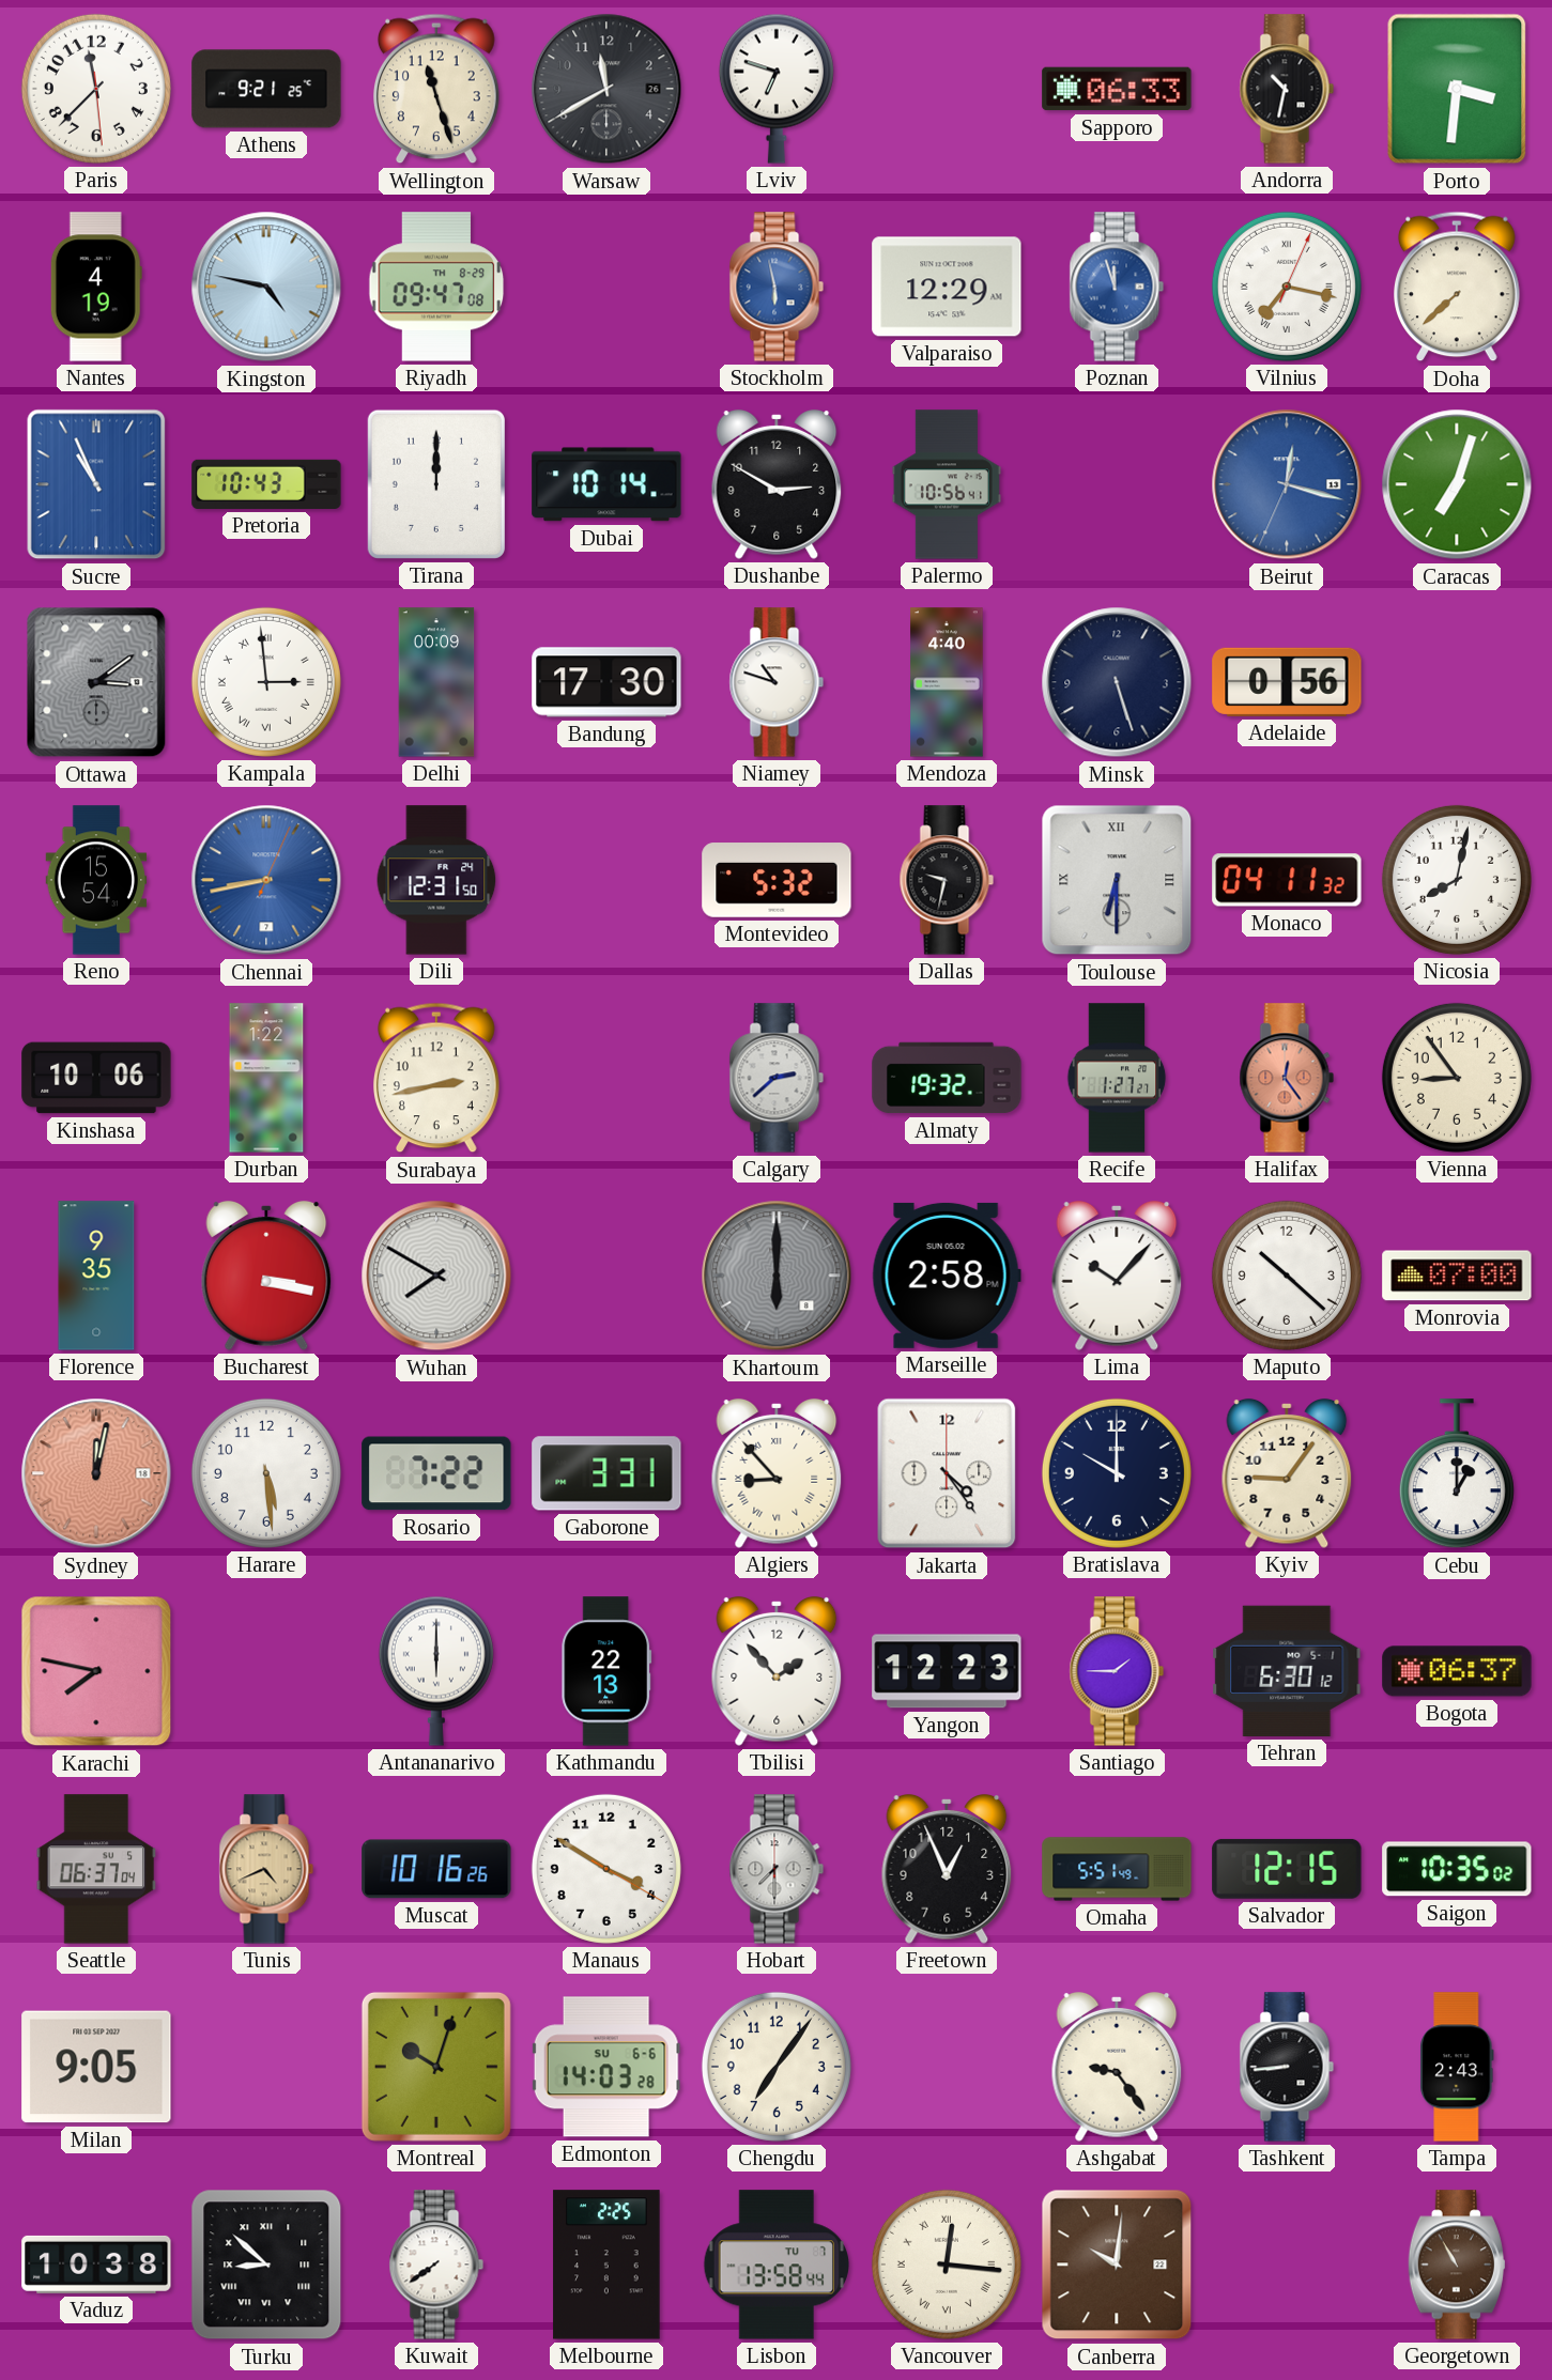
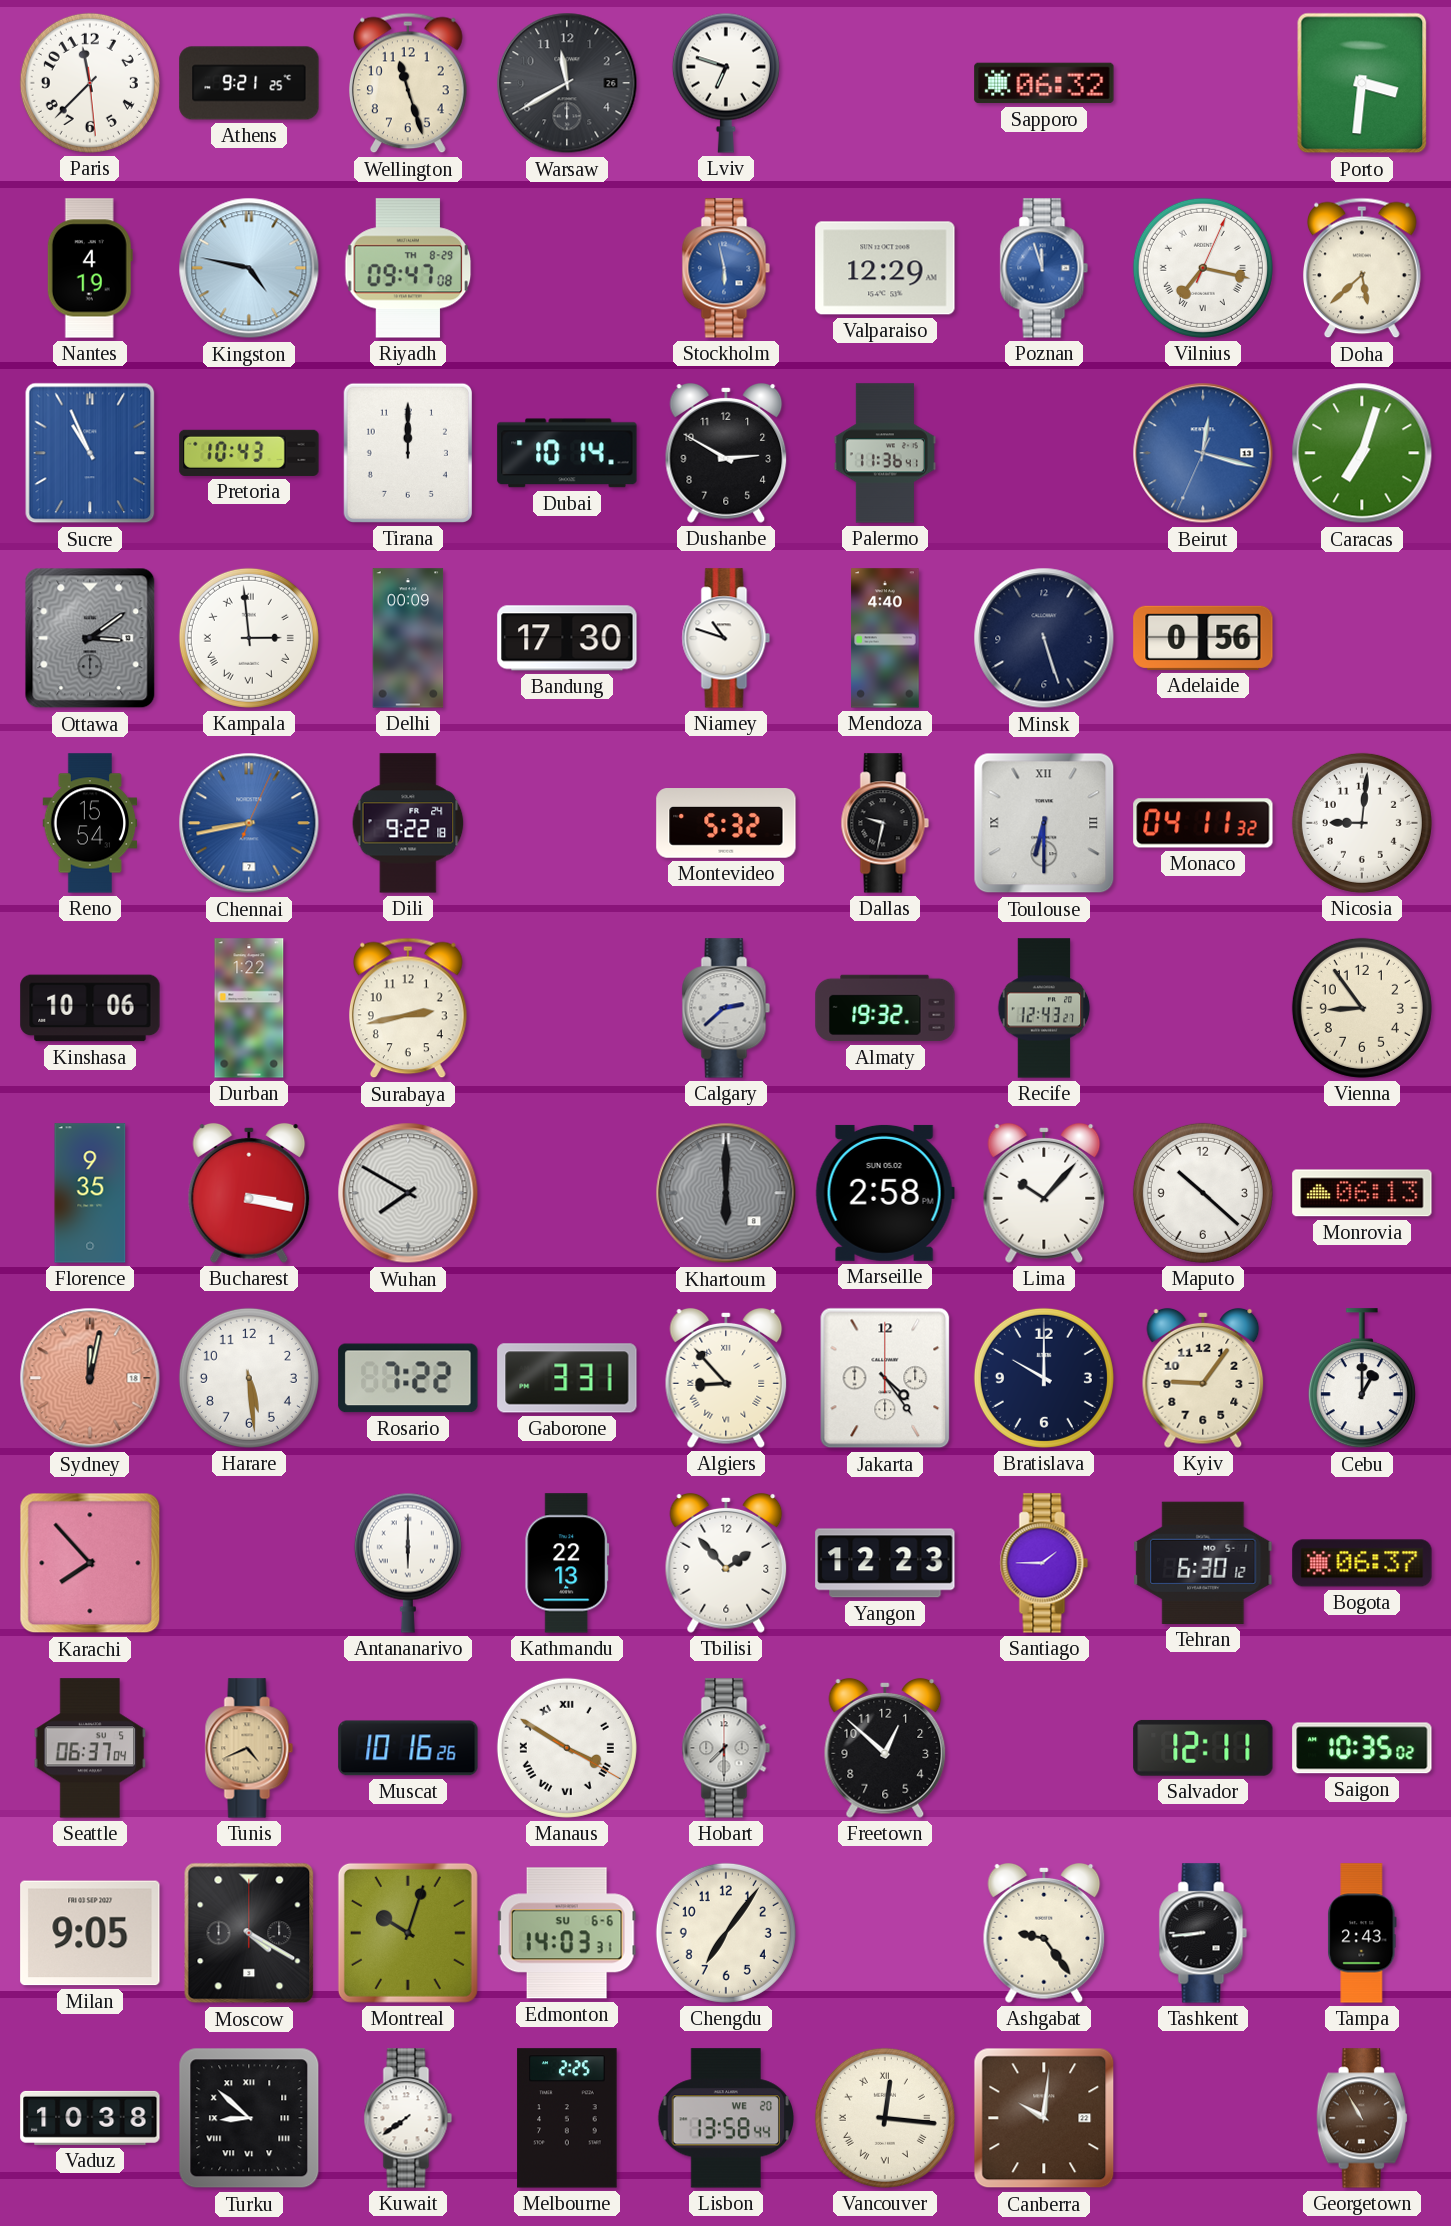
Sapporo: 06:33 -> 06:32
Andorra: 10:32 -> none
Doha: 7:38 -> 5:38
Palermo: 10:56 -> 11:36
Dili: 12:31 -> 9:22
Nicosia: 8:02 -> 9:01
Recife: 1:27 -> 12:43
Halifax: 12:24 -> none
Monrovia: 07:00 -> 06:13
Karachi: 7:47 -> 7:53
Manaus numerals: Arabic -> Roman
Freetown: 12:56 -> 12:52
Omaha: 5:51 -> none
Salvador: 12:15 -> 12:11
Moscow: none -> 4:20
Edmonton: 14:03:28 -> 14:03:31
Lisbon date: TU 7 -> WE 20
